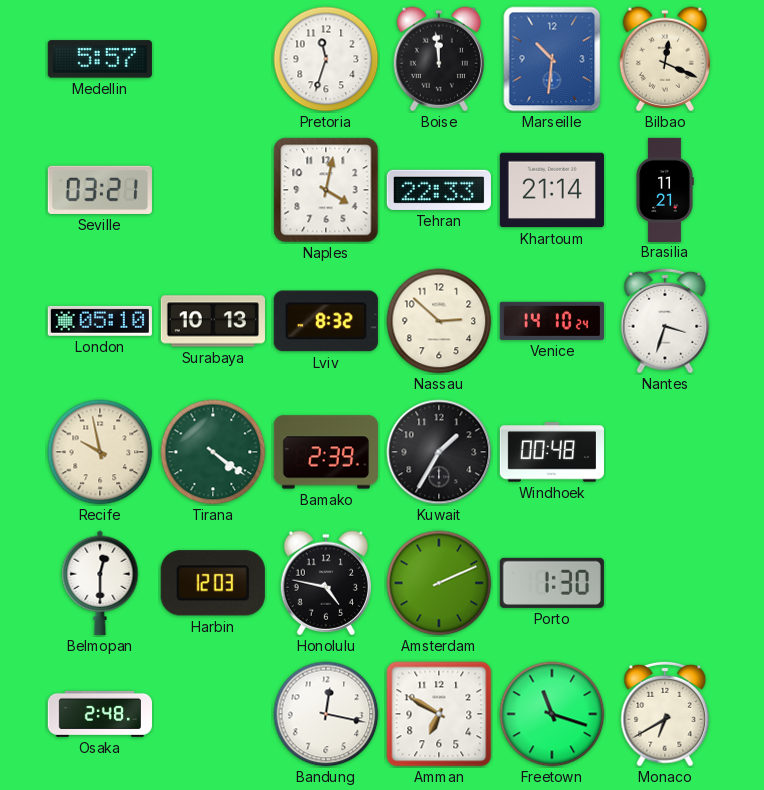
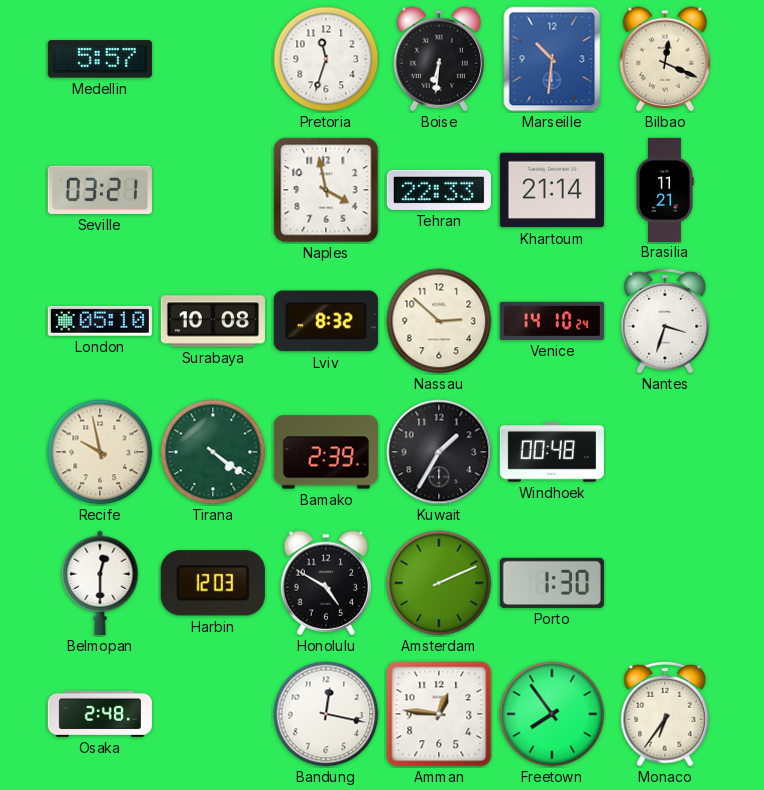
Boise: 11:59 -> 6:31
Naples: 4:02 -> 3:58
Surabaya: 10:13 -> 10:08
Honolulu: 4:47 -> 4:50
Amman: 6:50 -> 12:46
Freetown: 11:18 -> 7:54
Monaco: 6:40 -> 6:36
